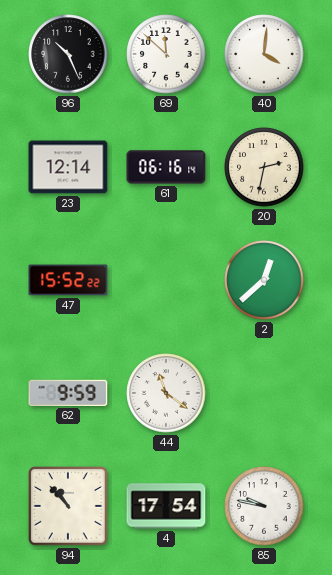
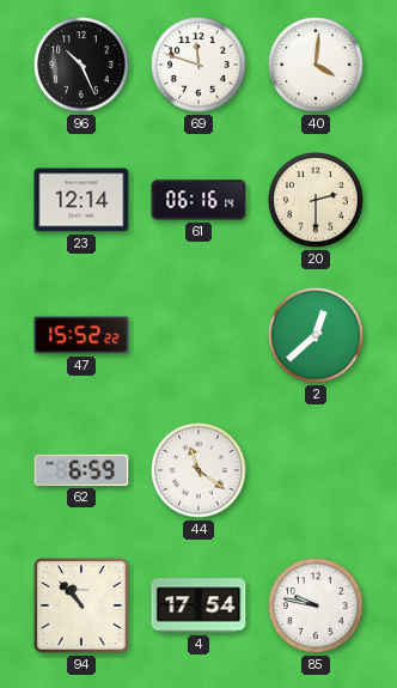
69: 11:52 -> 11:48
20: 2:32 -> 2:30
62: 9:59 -> 6:59
